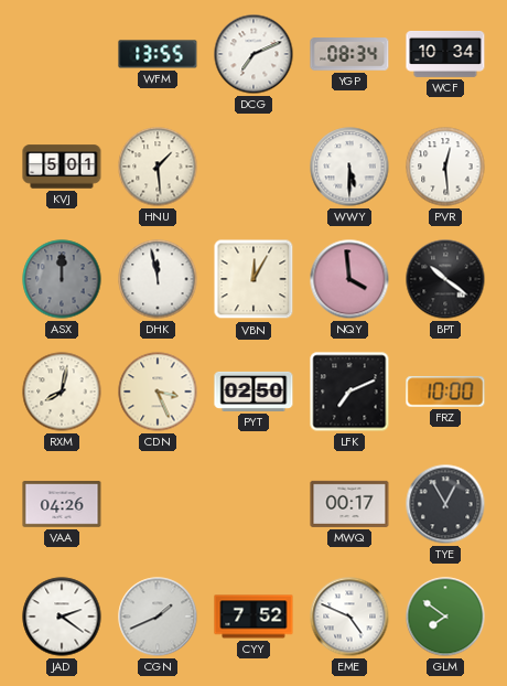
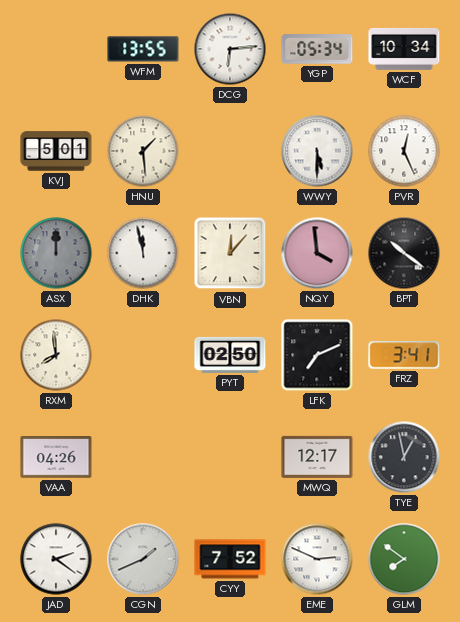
DCG: 7:11 -> 6:14
YGP: 08:34 -> 05:34
PVR: 12:29 -> 12:26
VBN: 12:05 -> 12:07
RXM: 8:02 -> 7:59
CDN: 3:26 -> none
FRZ: 10:00 -> 3:41
MWQ: 00:17 -> 12:17
TYE: 12:55 -> 12:58
EME: 4:49 -> 2:49
